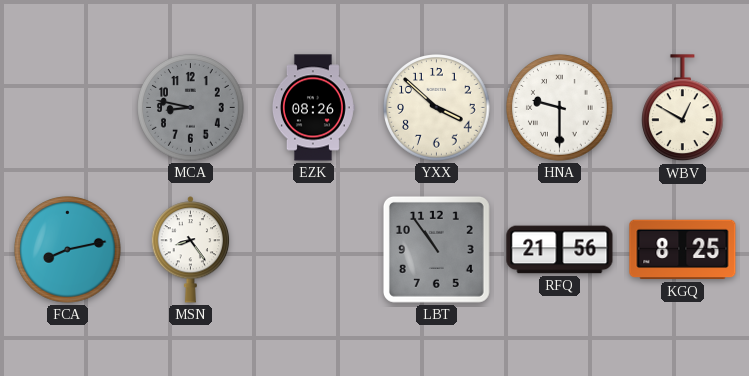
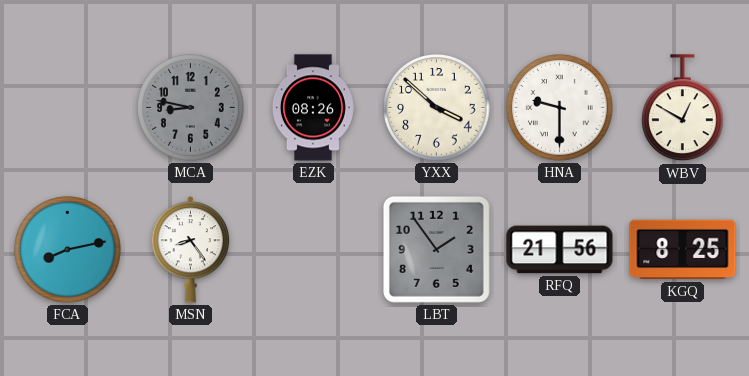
LBT: 10:54 -> 1:54
